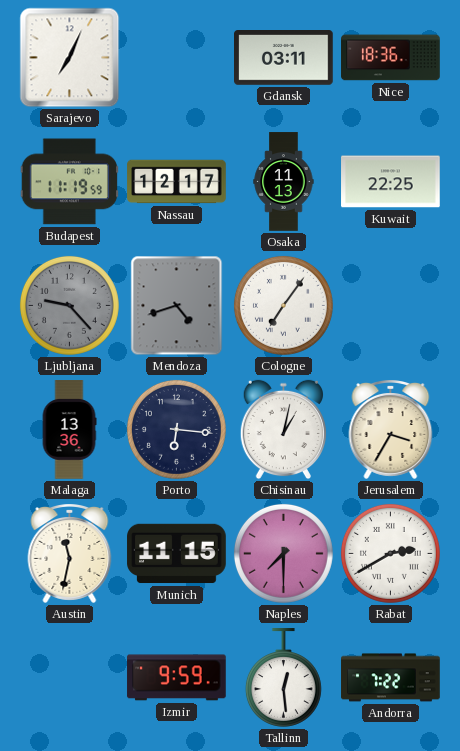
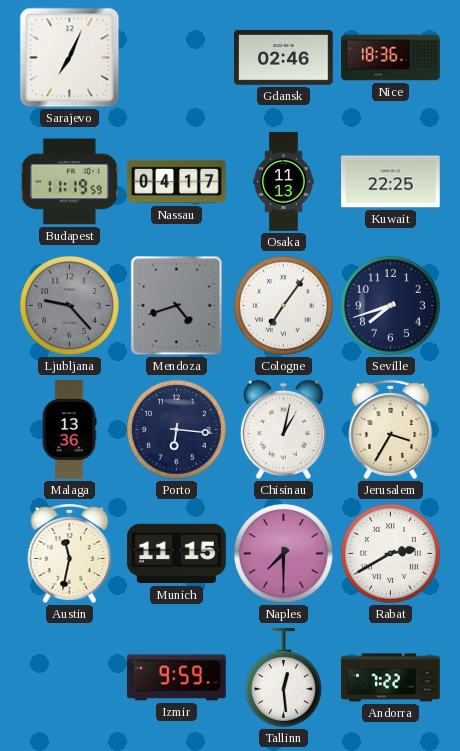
Gdansk: 03:11 -> 02:46
Nassau: 12:17 -> 04:17
Seville: none -> 7:42
